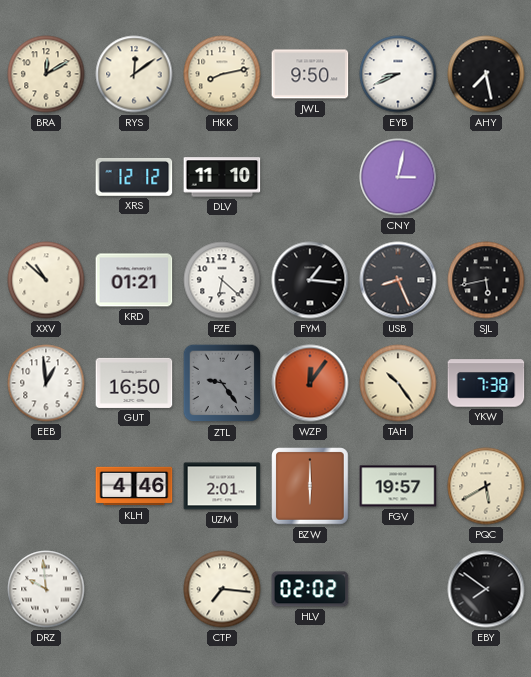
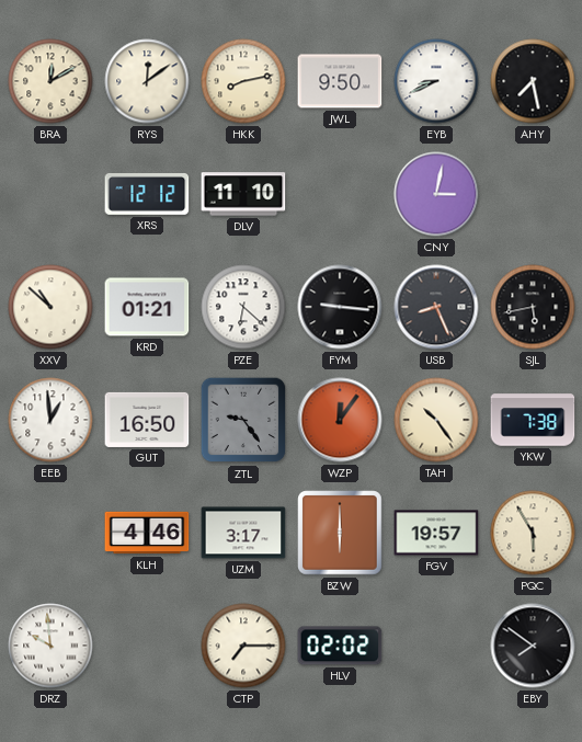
FYM: 1:16 -> 9:16
UZM: 2:01 -> 3:17
PQC: 5:40 -> 5:55
CTP: 7:16 -> 7:15
